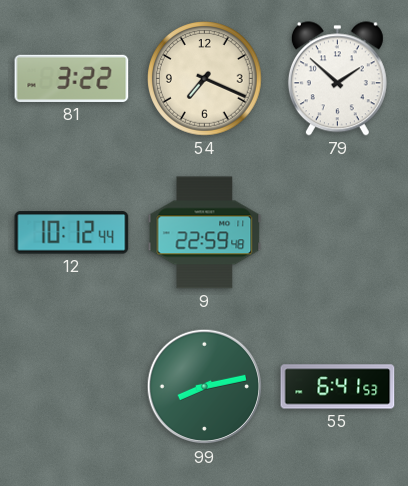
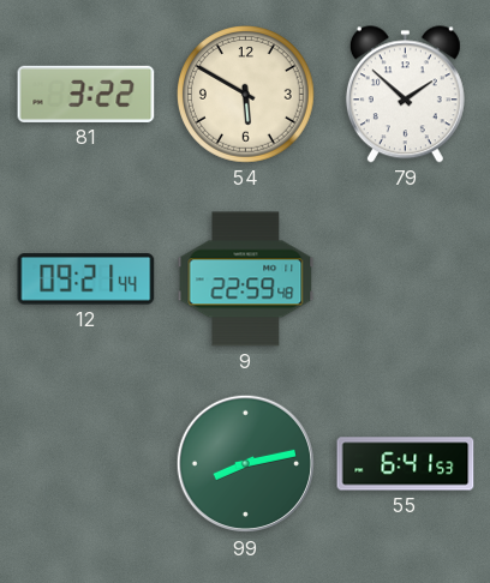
54: 7:19 -> 5:50
12: 10:12 -> 09:21
